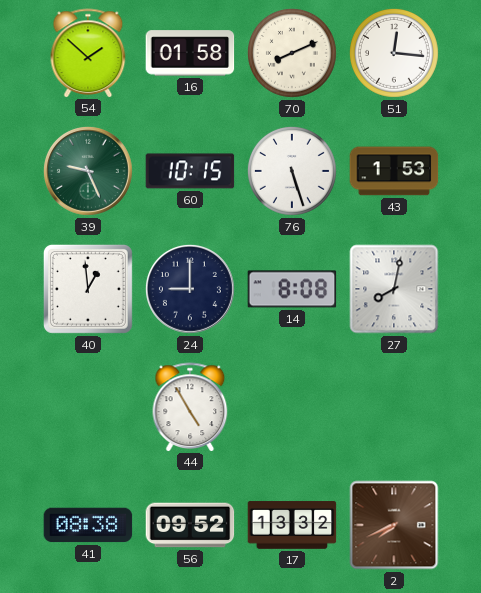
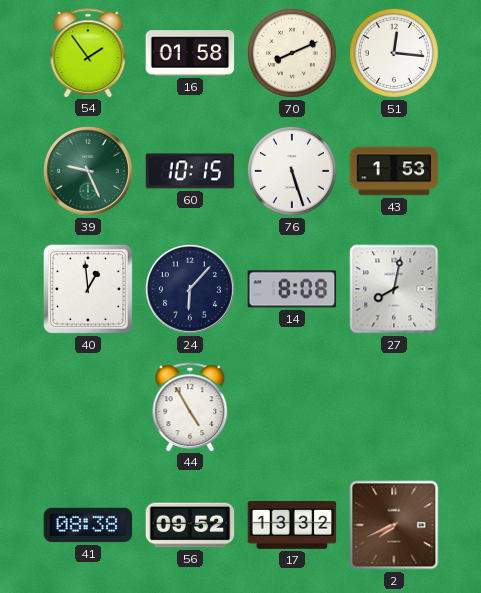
54: 1:52 -> 1:54
24: 9:00 -> 6:07
